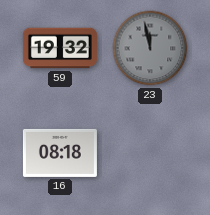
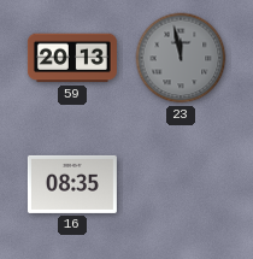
59: 19:32 -> 20:13
16: 08:18 -> 08:35
